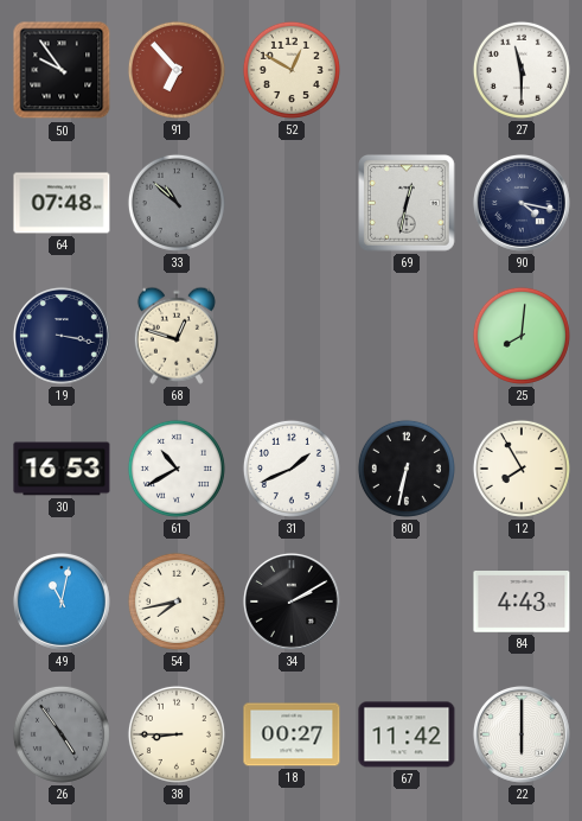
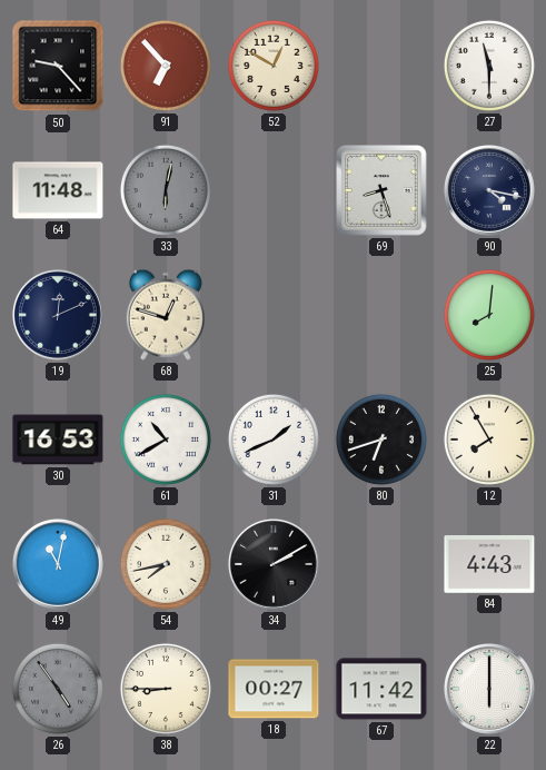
50: 9:54 -> 9:23
64: 07:48 -> 11:48
33: 10:52 -> 6:02
69: 12:32 -> 8:27
19: 3:17 -> 12:11
80: 6:32 -> 6:42
